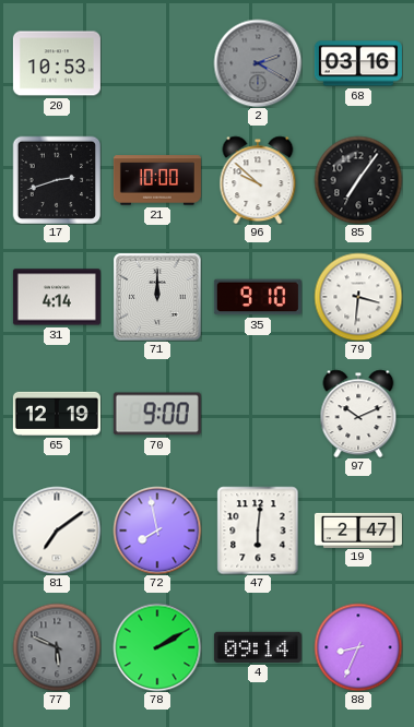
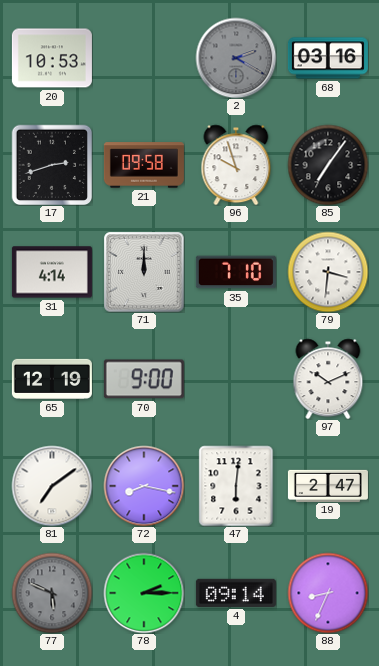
21: 10:00 -> 09:58
96: 9:52 -> 9:57
35: 9:10 -> 7:10
72: 7:58 -> 8:17
78: 2:10 -> 2:15
